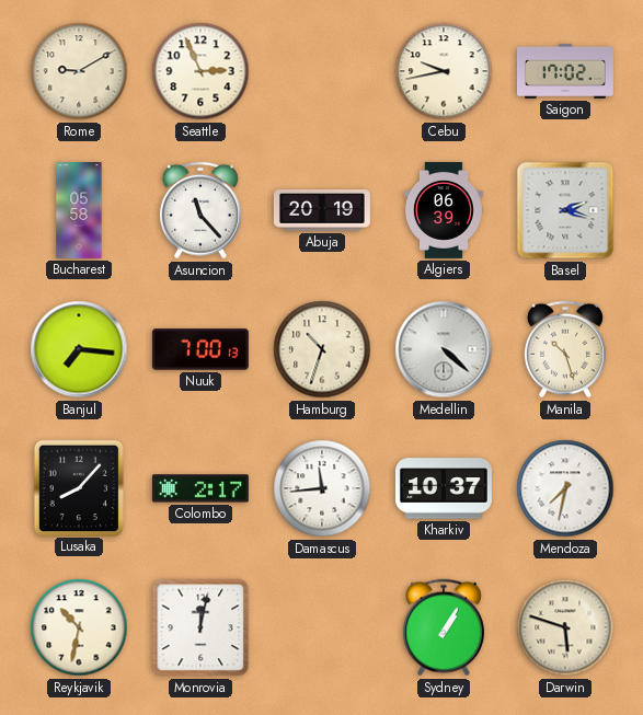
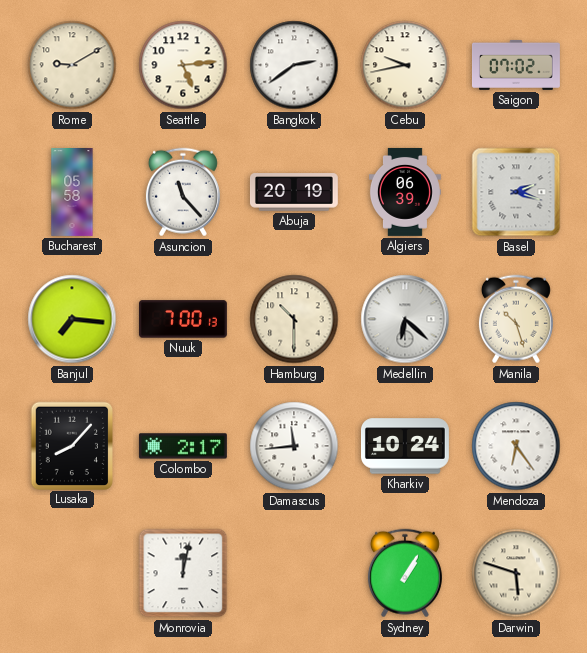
Seattle: 2:56 -> 5:14
Bangkok: none -> 2:39
Saigon: 17:02 -> 07:02
Hamburg: 10:33 -> 10:30
Medellin: 4:22 -> 6:22
Kharkiv: 10:37 -> 10:24
Mendoza: 7:32 -> 6:24
Reykjavik: 10:32 -> none
